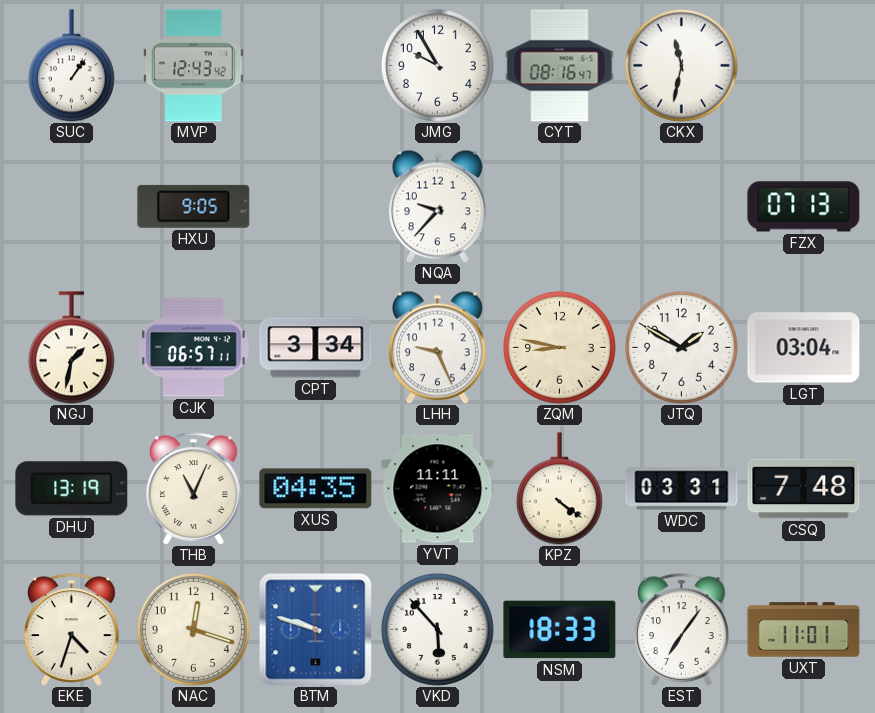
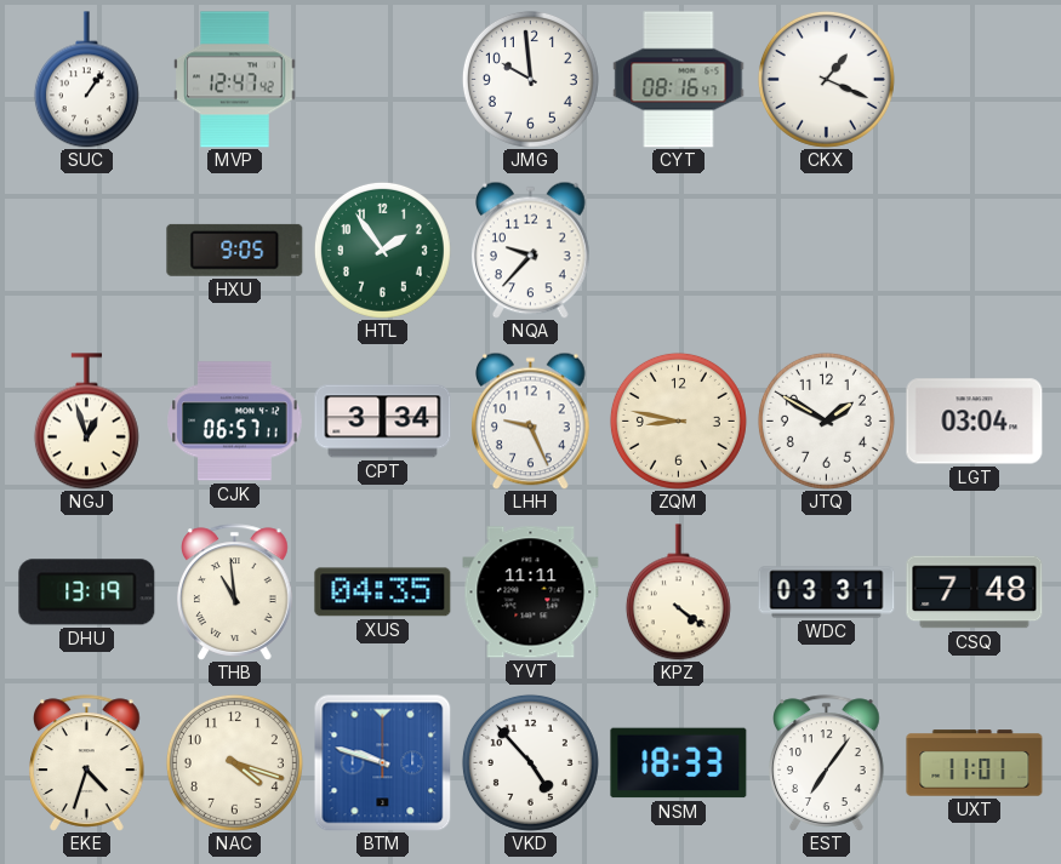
MVP: 12:43 -> 12:47
JMG: 9:55 -> 9:59
CKX: 11:32 -> 1:19
HTL: none -> 1:54
FZX: 07:13 -> none
NGJ: 1:32 -> 12:57
THB: 11:04 -> 10:59
NAC: 12:18 -> 4:18
VKD: 5:53 -> 4:53
